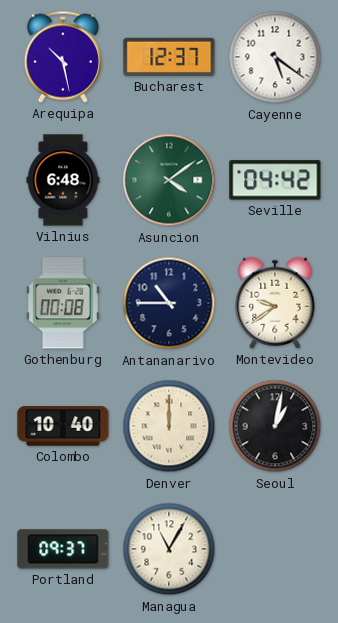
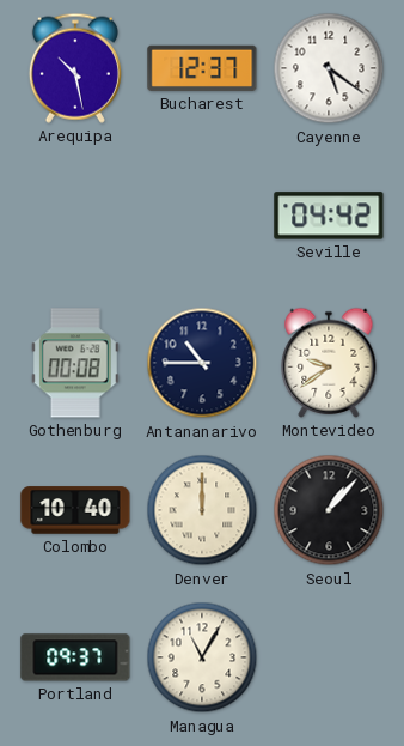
Vilnius: 6:48 -> none
Asuncion: 4:09 -> none
Seoul: 1:02 -> 1:07
